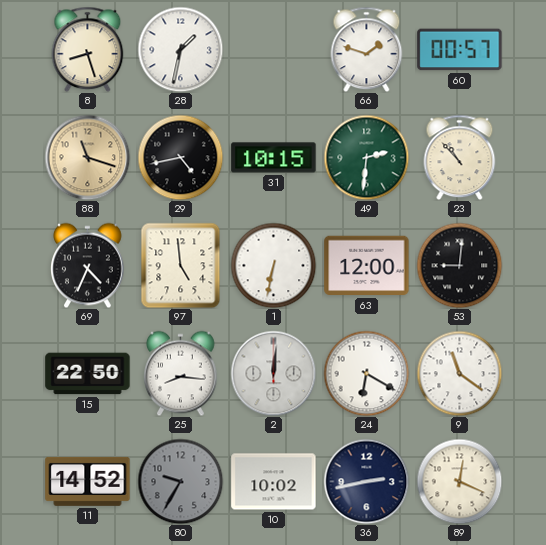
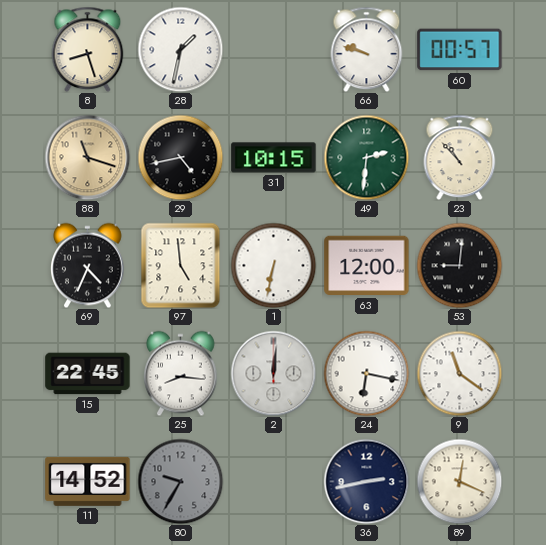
66: 1:48 -> 9:48
15: 22:50 -> 22:45
24: 6:20 -> 6:17
10: 10:02 -> none
